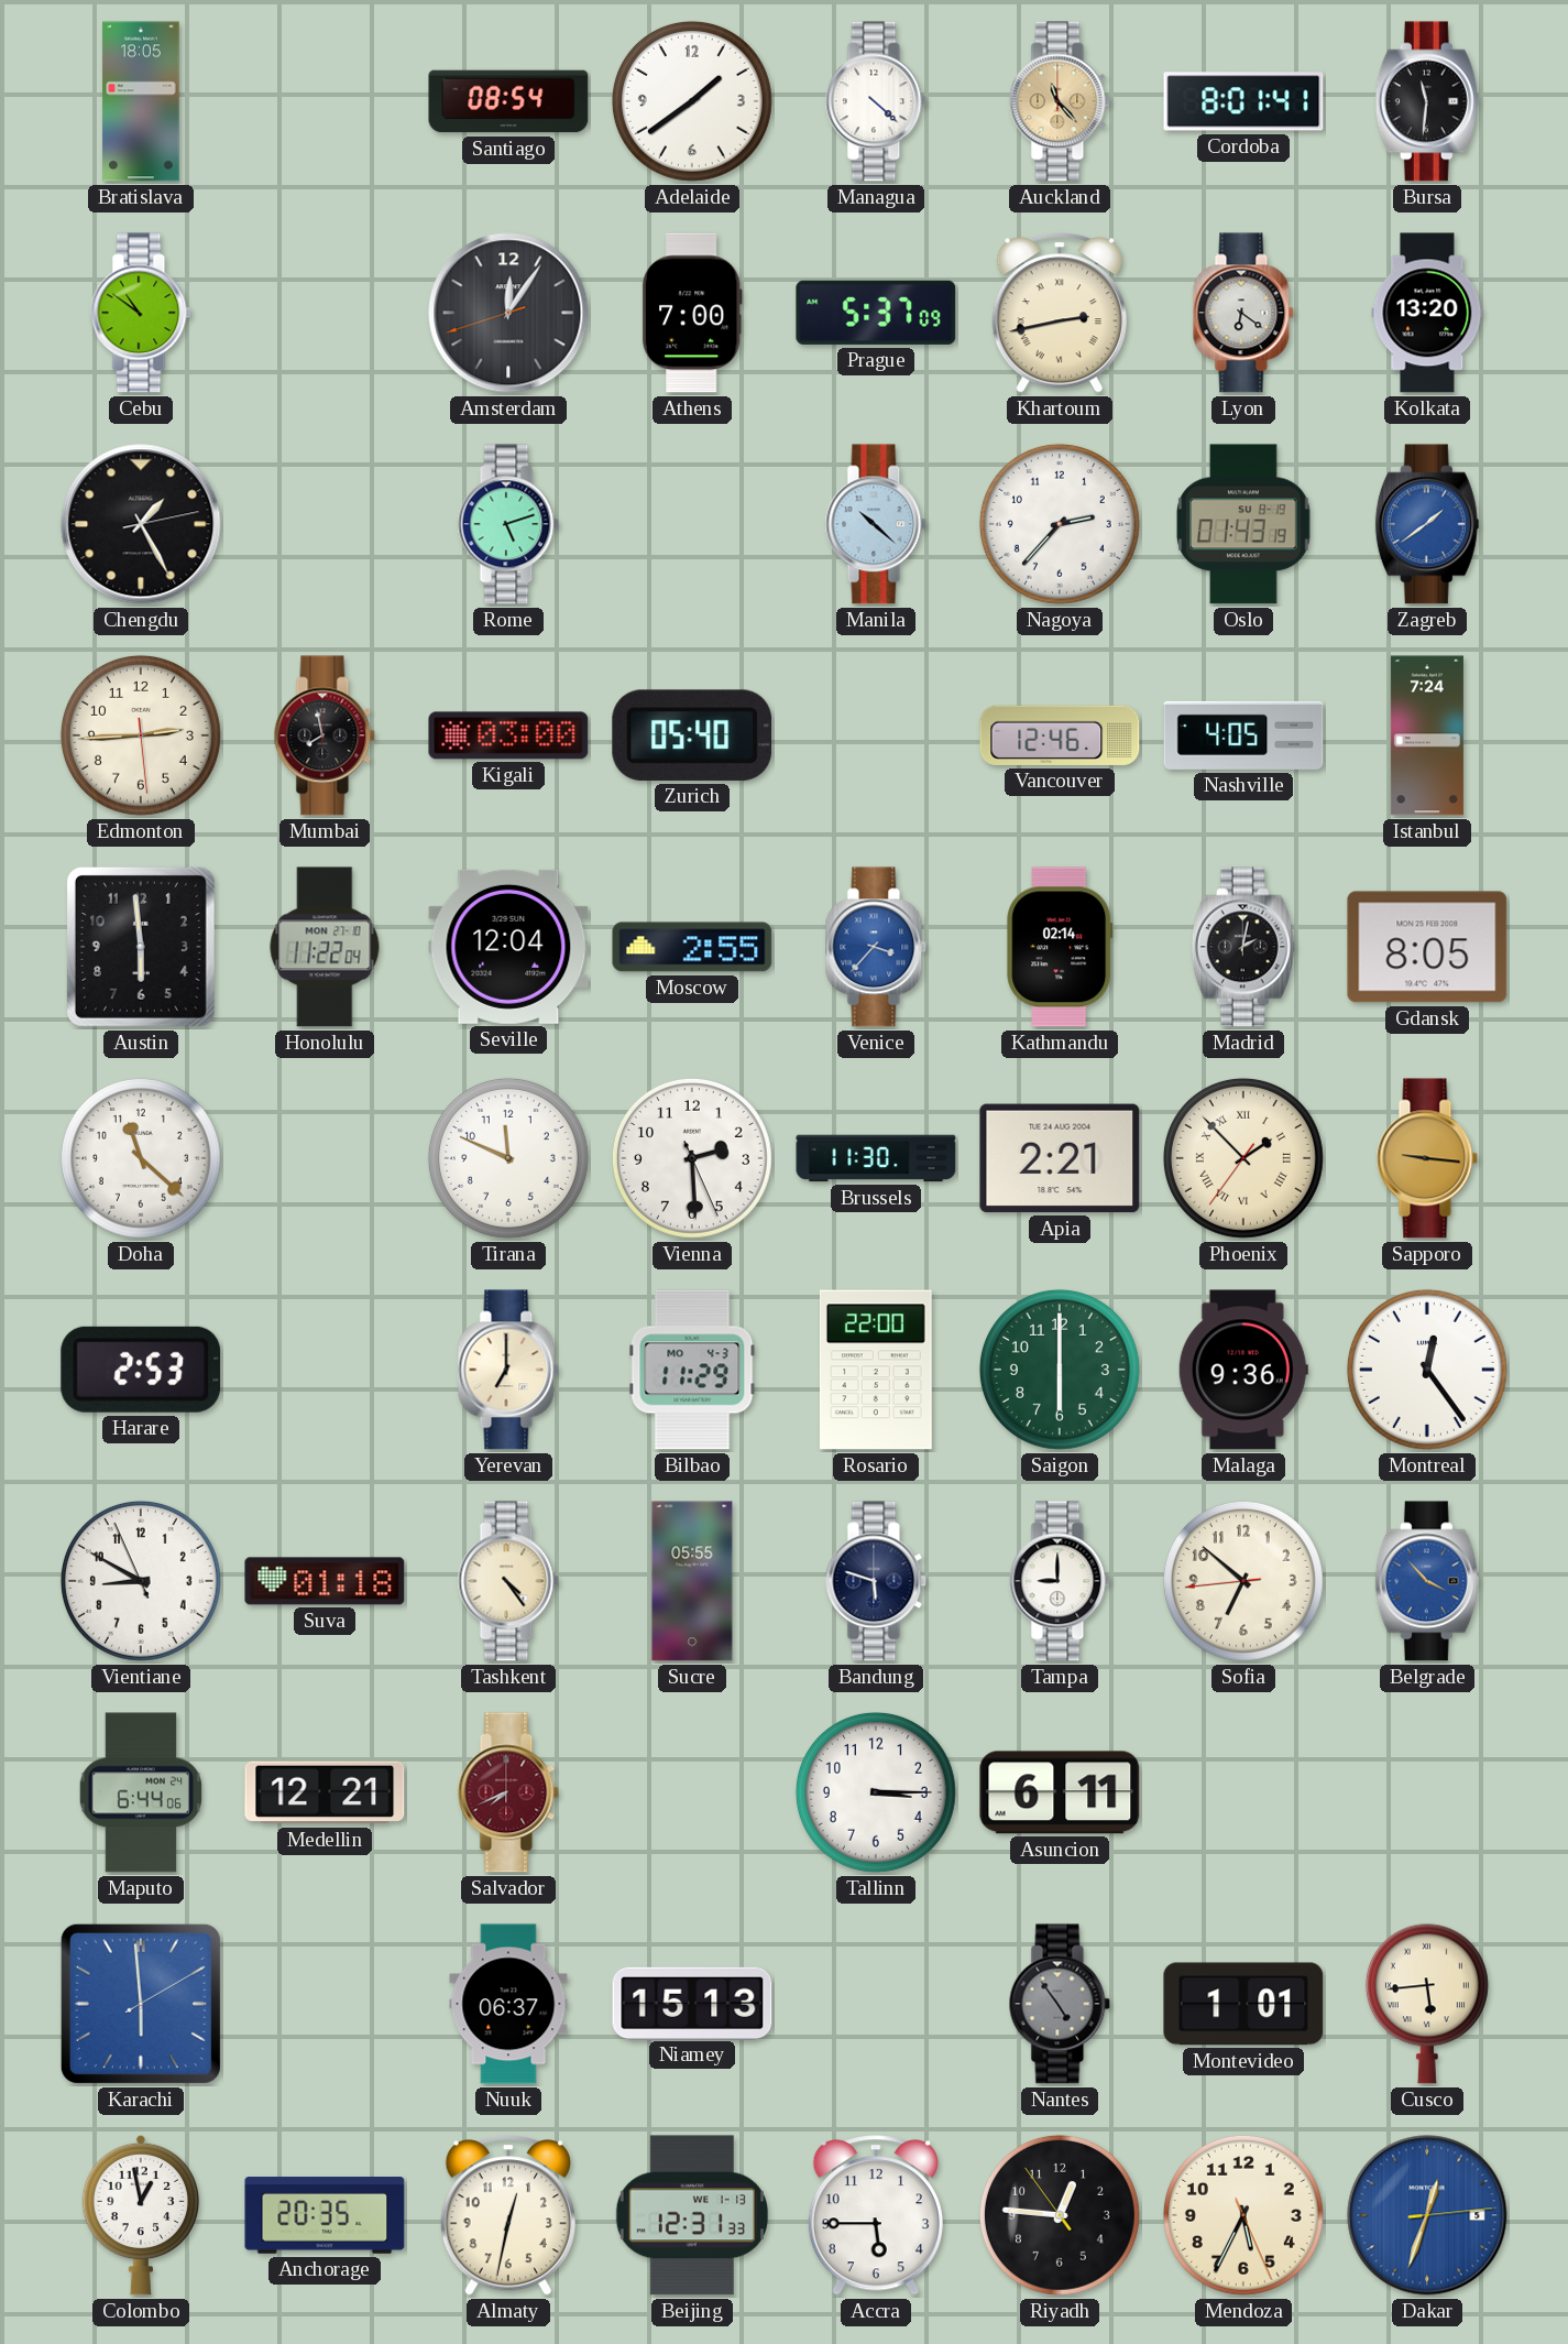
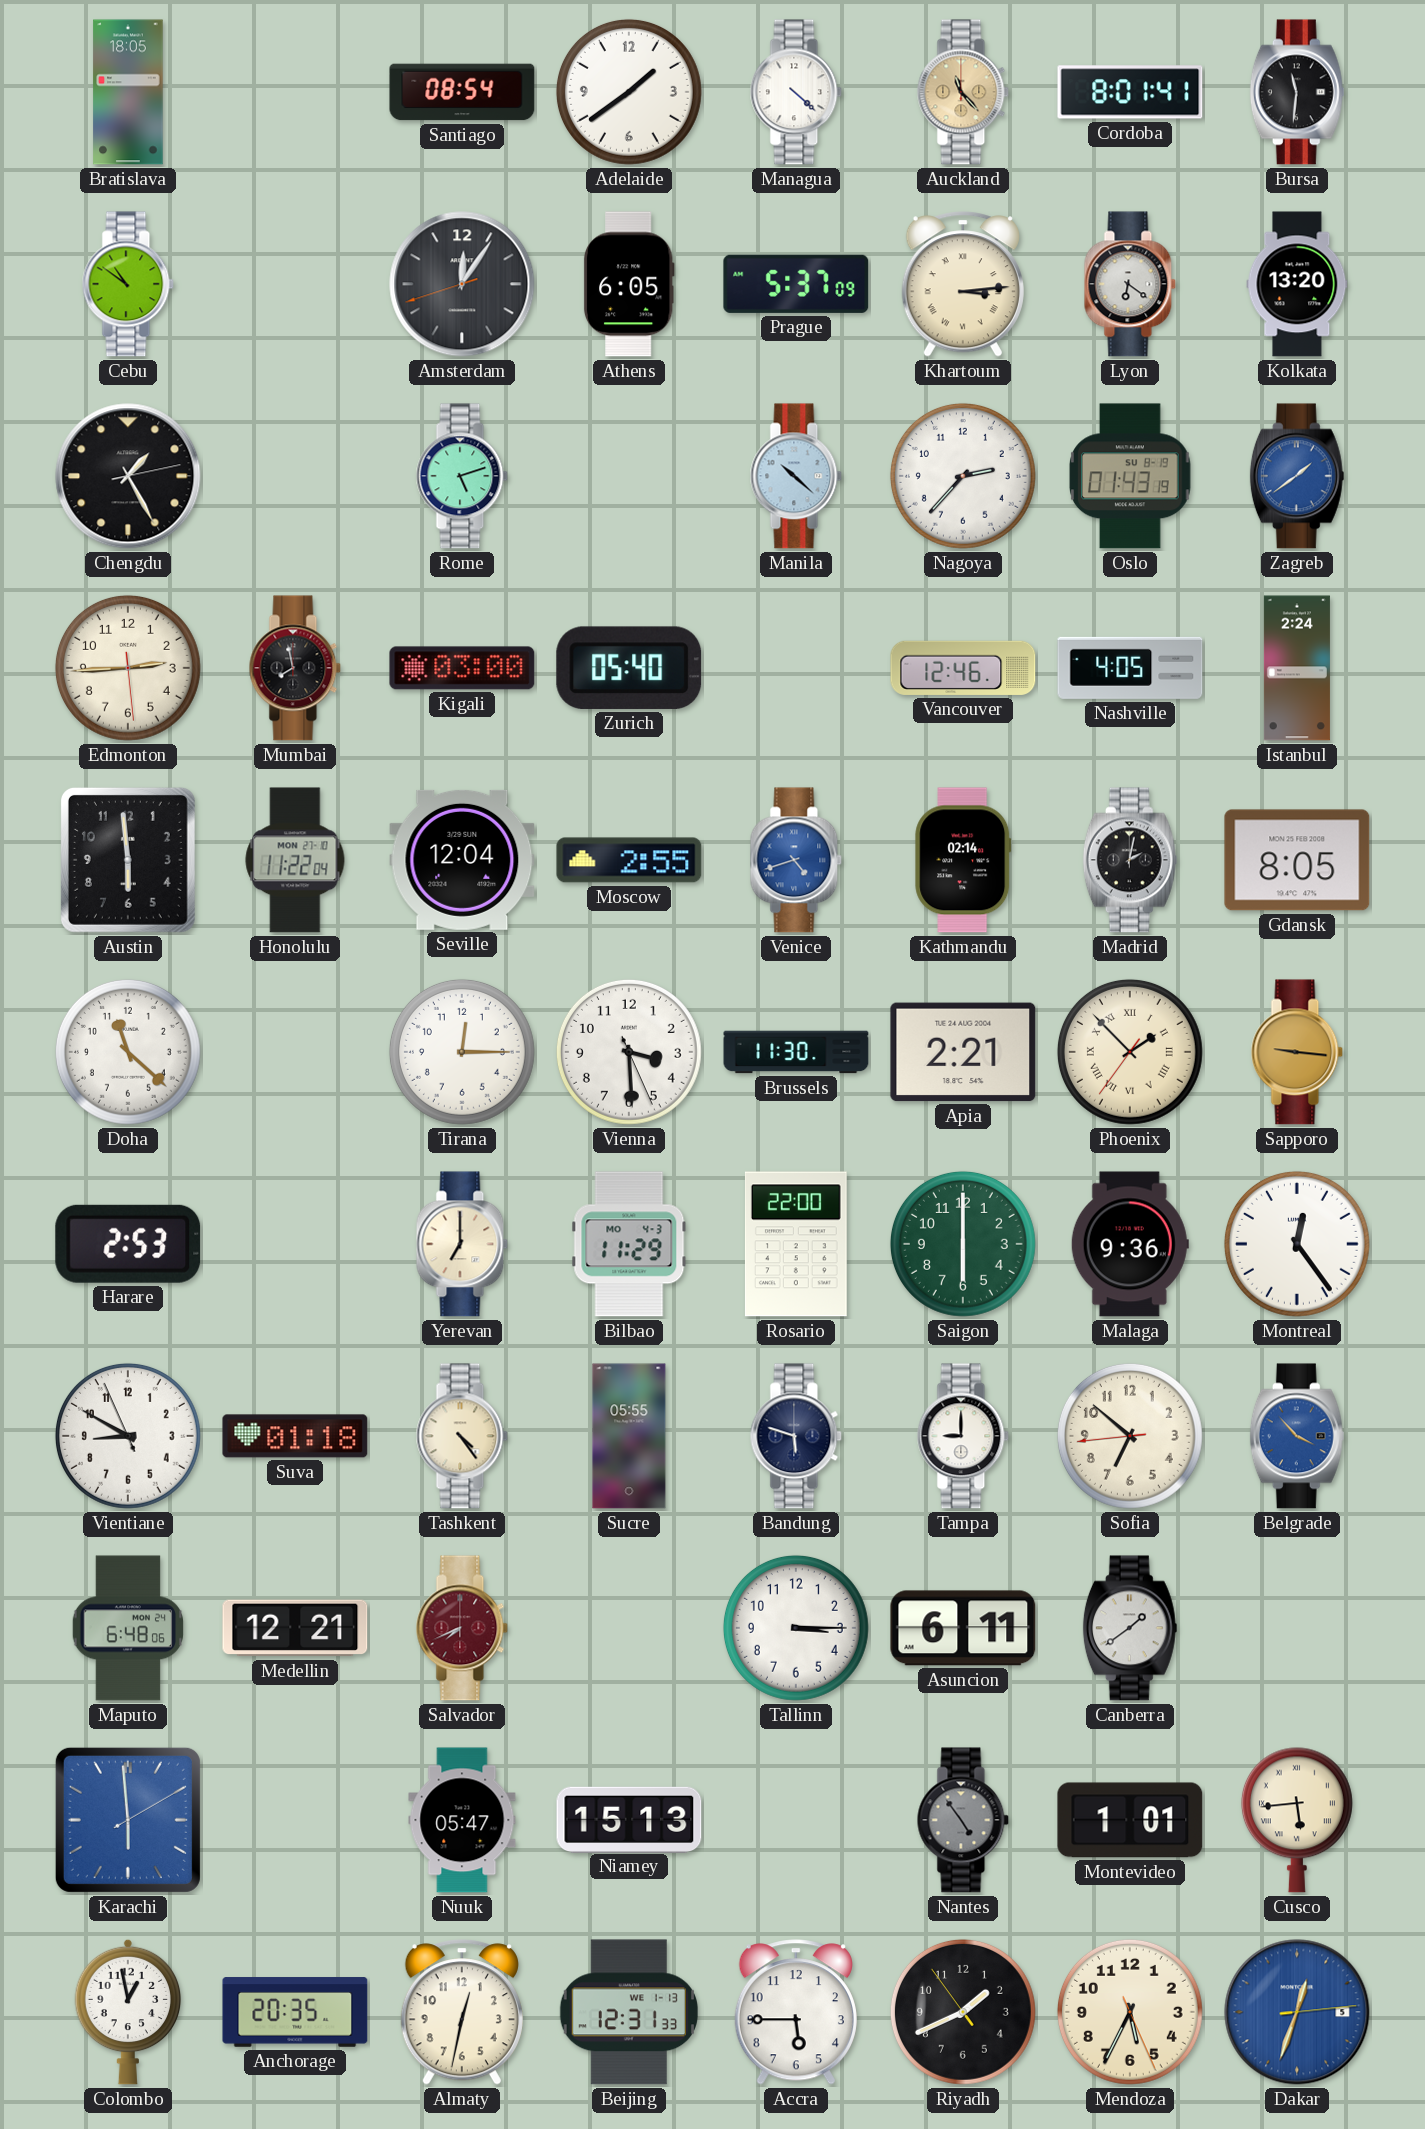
Athens: 7:00 -> 6:05
Khartoum: 2:43 -> 3:14
Istanbul: 7:24 -> 2:24
Venice: 3:37 -> 4:42
Tirana: 11:49 -> 12:15
Vienna: 2:29 -> 3:29
Maputo: 6:44 -> 6:48
Canberra: none -> 1:39
Nuuk: 06:37 -> 05:47
Riyadh: 12:45 -> 1:40
